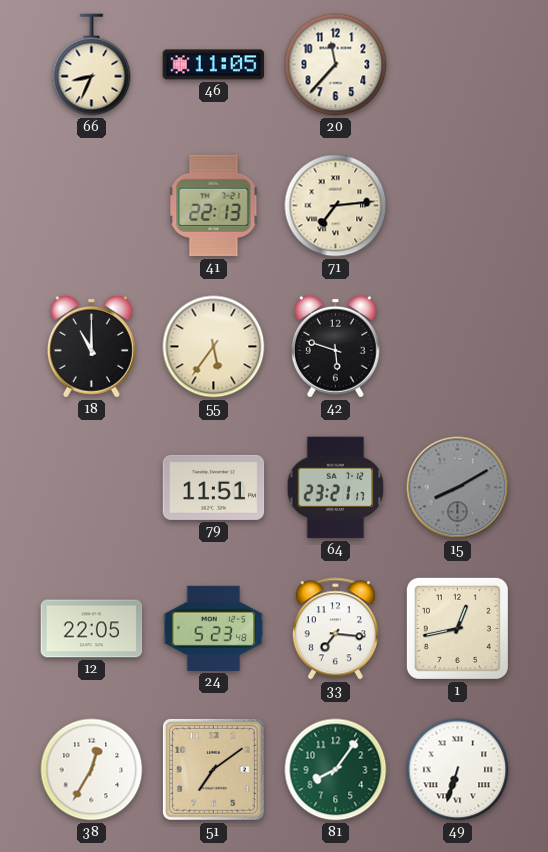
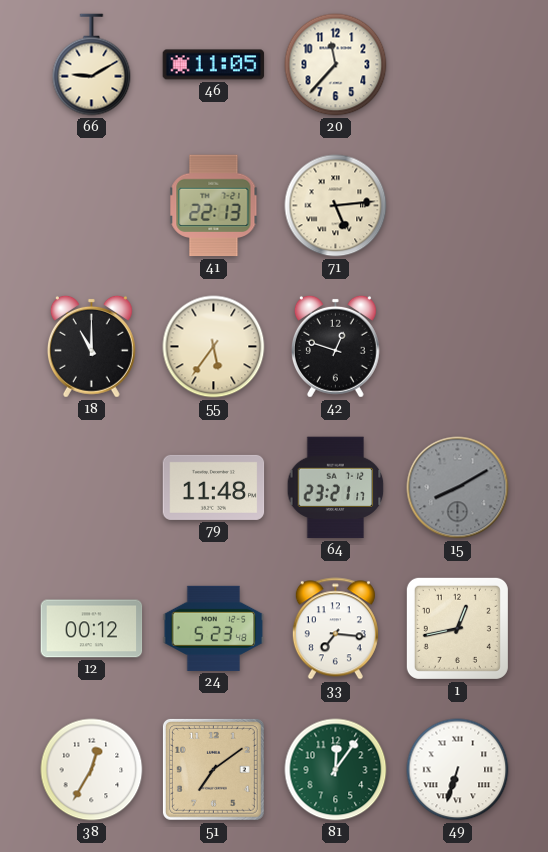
66: 8:34 -> 9:10
71: 7:14 -> 5:14
42: 5:48 -> 12:48
79: 11:51 -> 11:48
12: 22:05 -> 00:12
81: 8:06 -> 12:06
